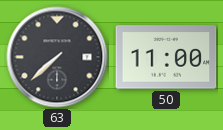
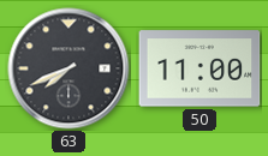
63: 7:38 -> 7:41
